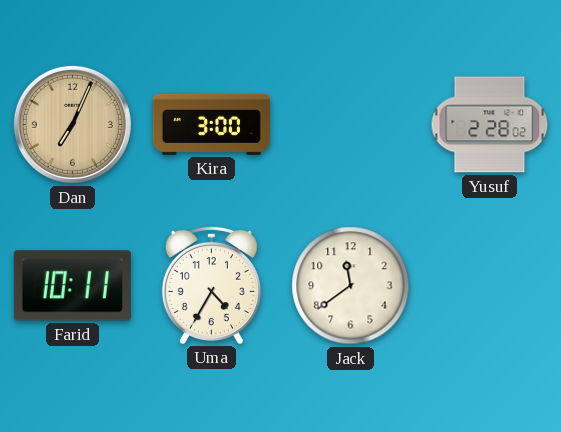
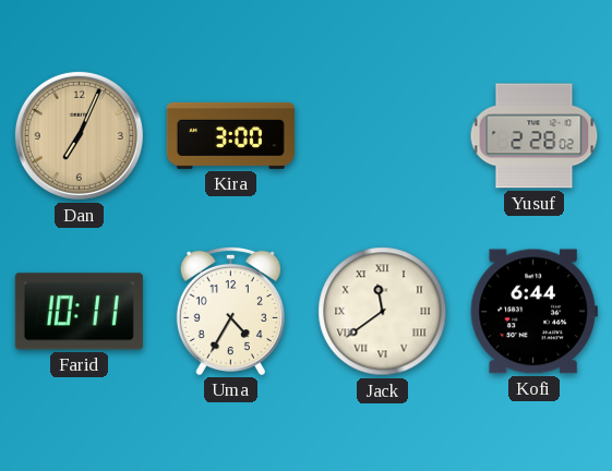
Jack numerals: Arabic -> Roman
Kofi: none -> 6:44
